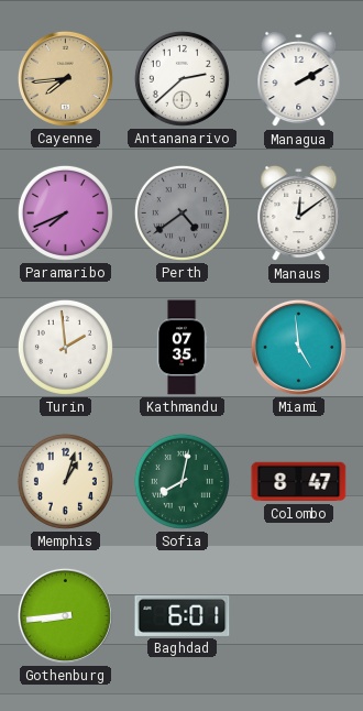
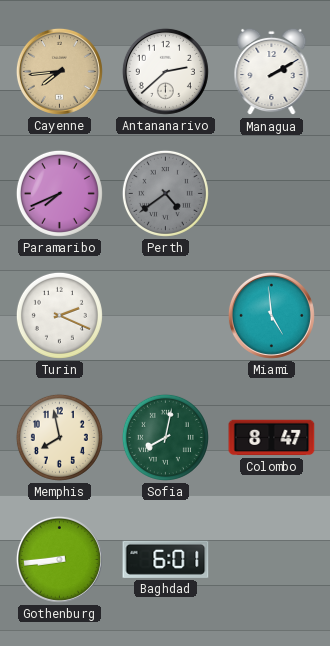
Manaus: 12:09 -> none
Turin: 1:59 -> 2:19
Kathmandu: 07:35 -> none
Memphis: 1:03 -> 7:58
